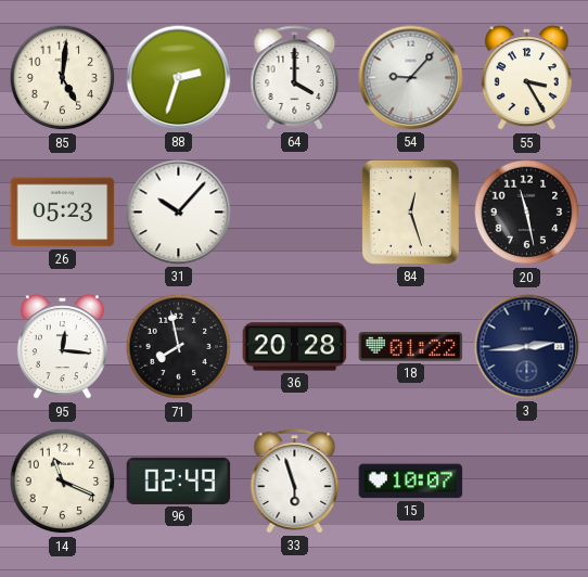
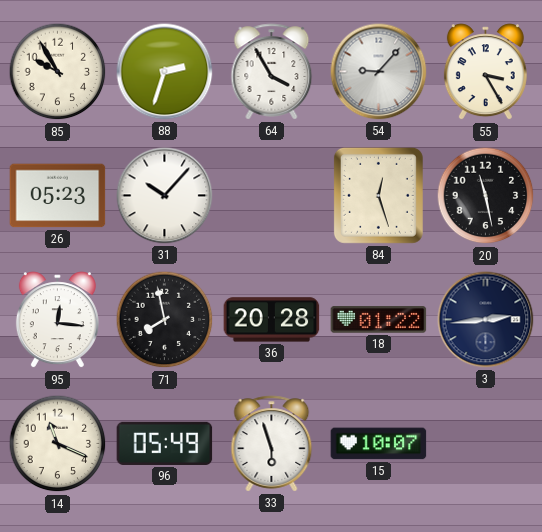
85: 5:01 -> 9:55
64: 4:00 -> 3:55
96: 02:49 -> 05:49
